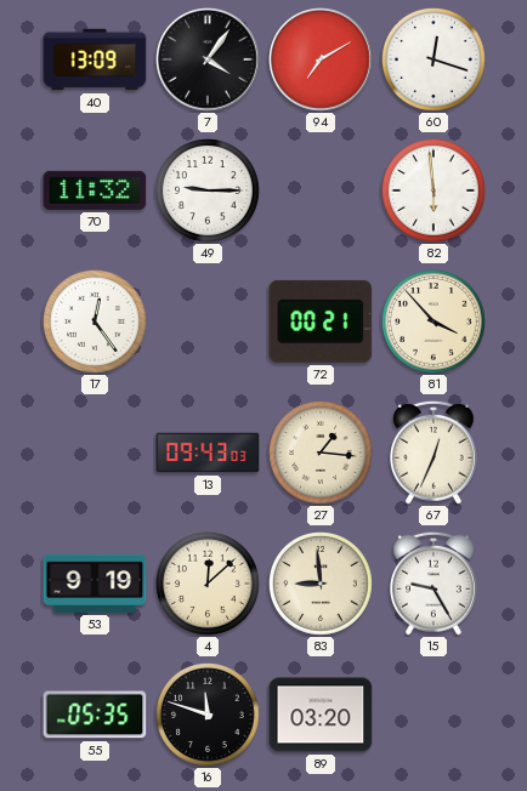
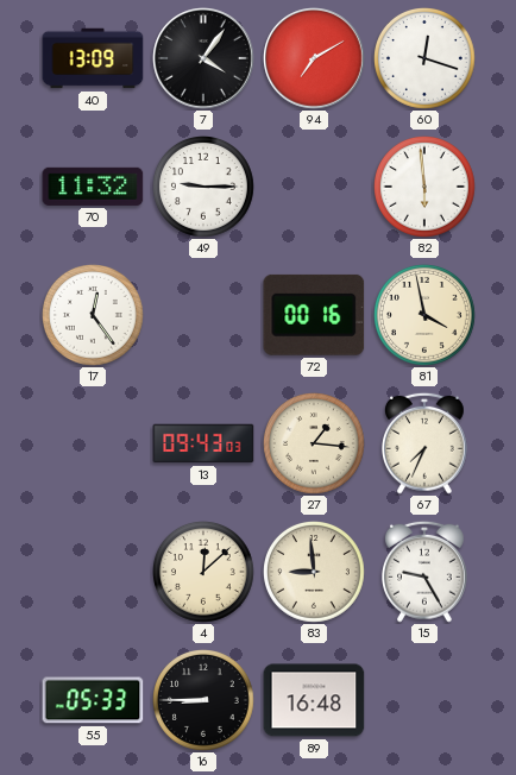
72: 00:21 -> 00:16
81: 3:53 -> 3:58
67: 12:34 -> 7:34
53: 9:19 -> none
55: 05:35 -> 05:33
16: 11:48 -> 8:45
89: 03:20 -> 16:48
